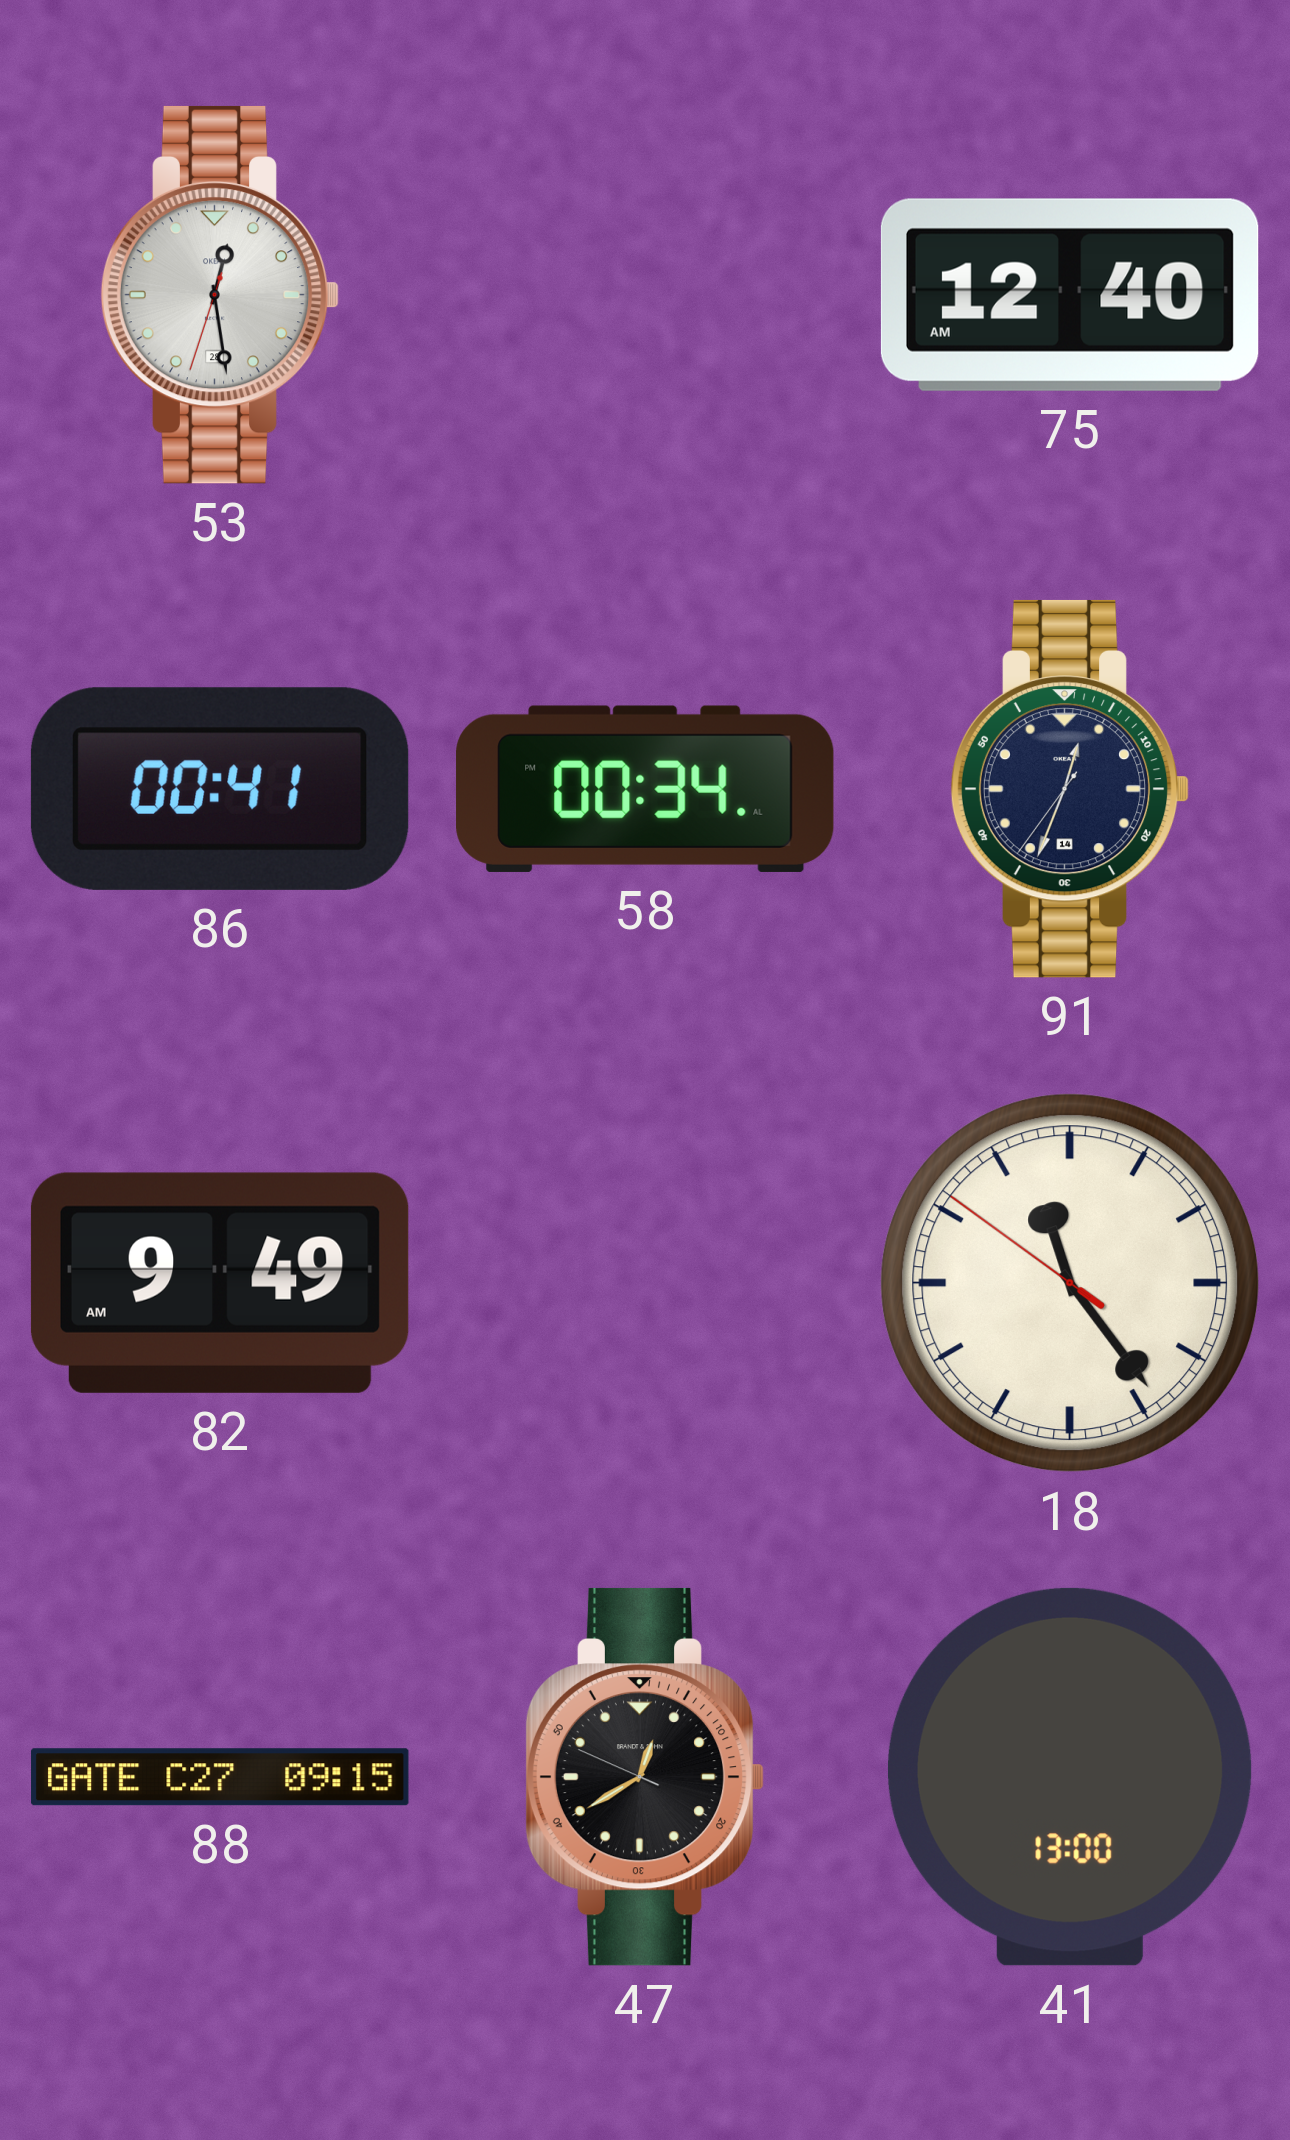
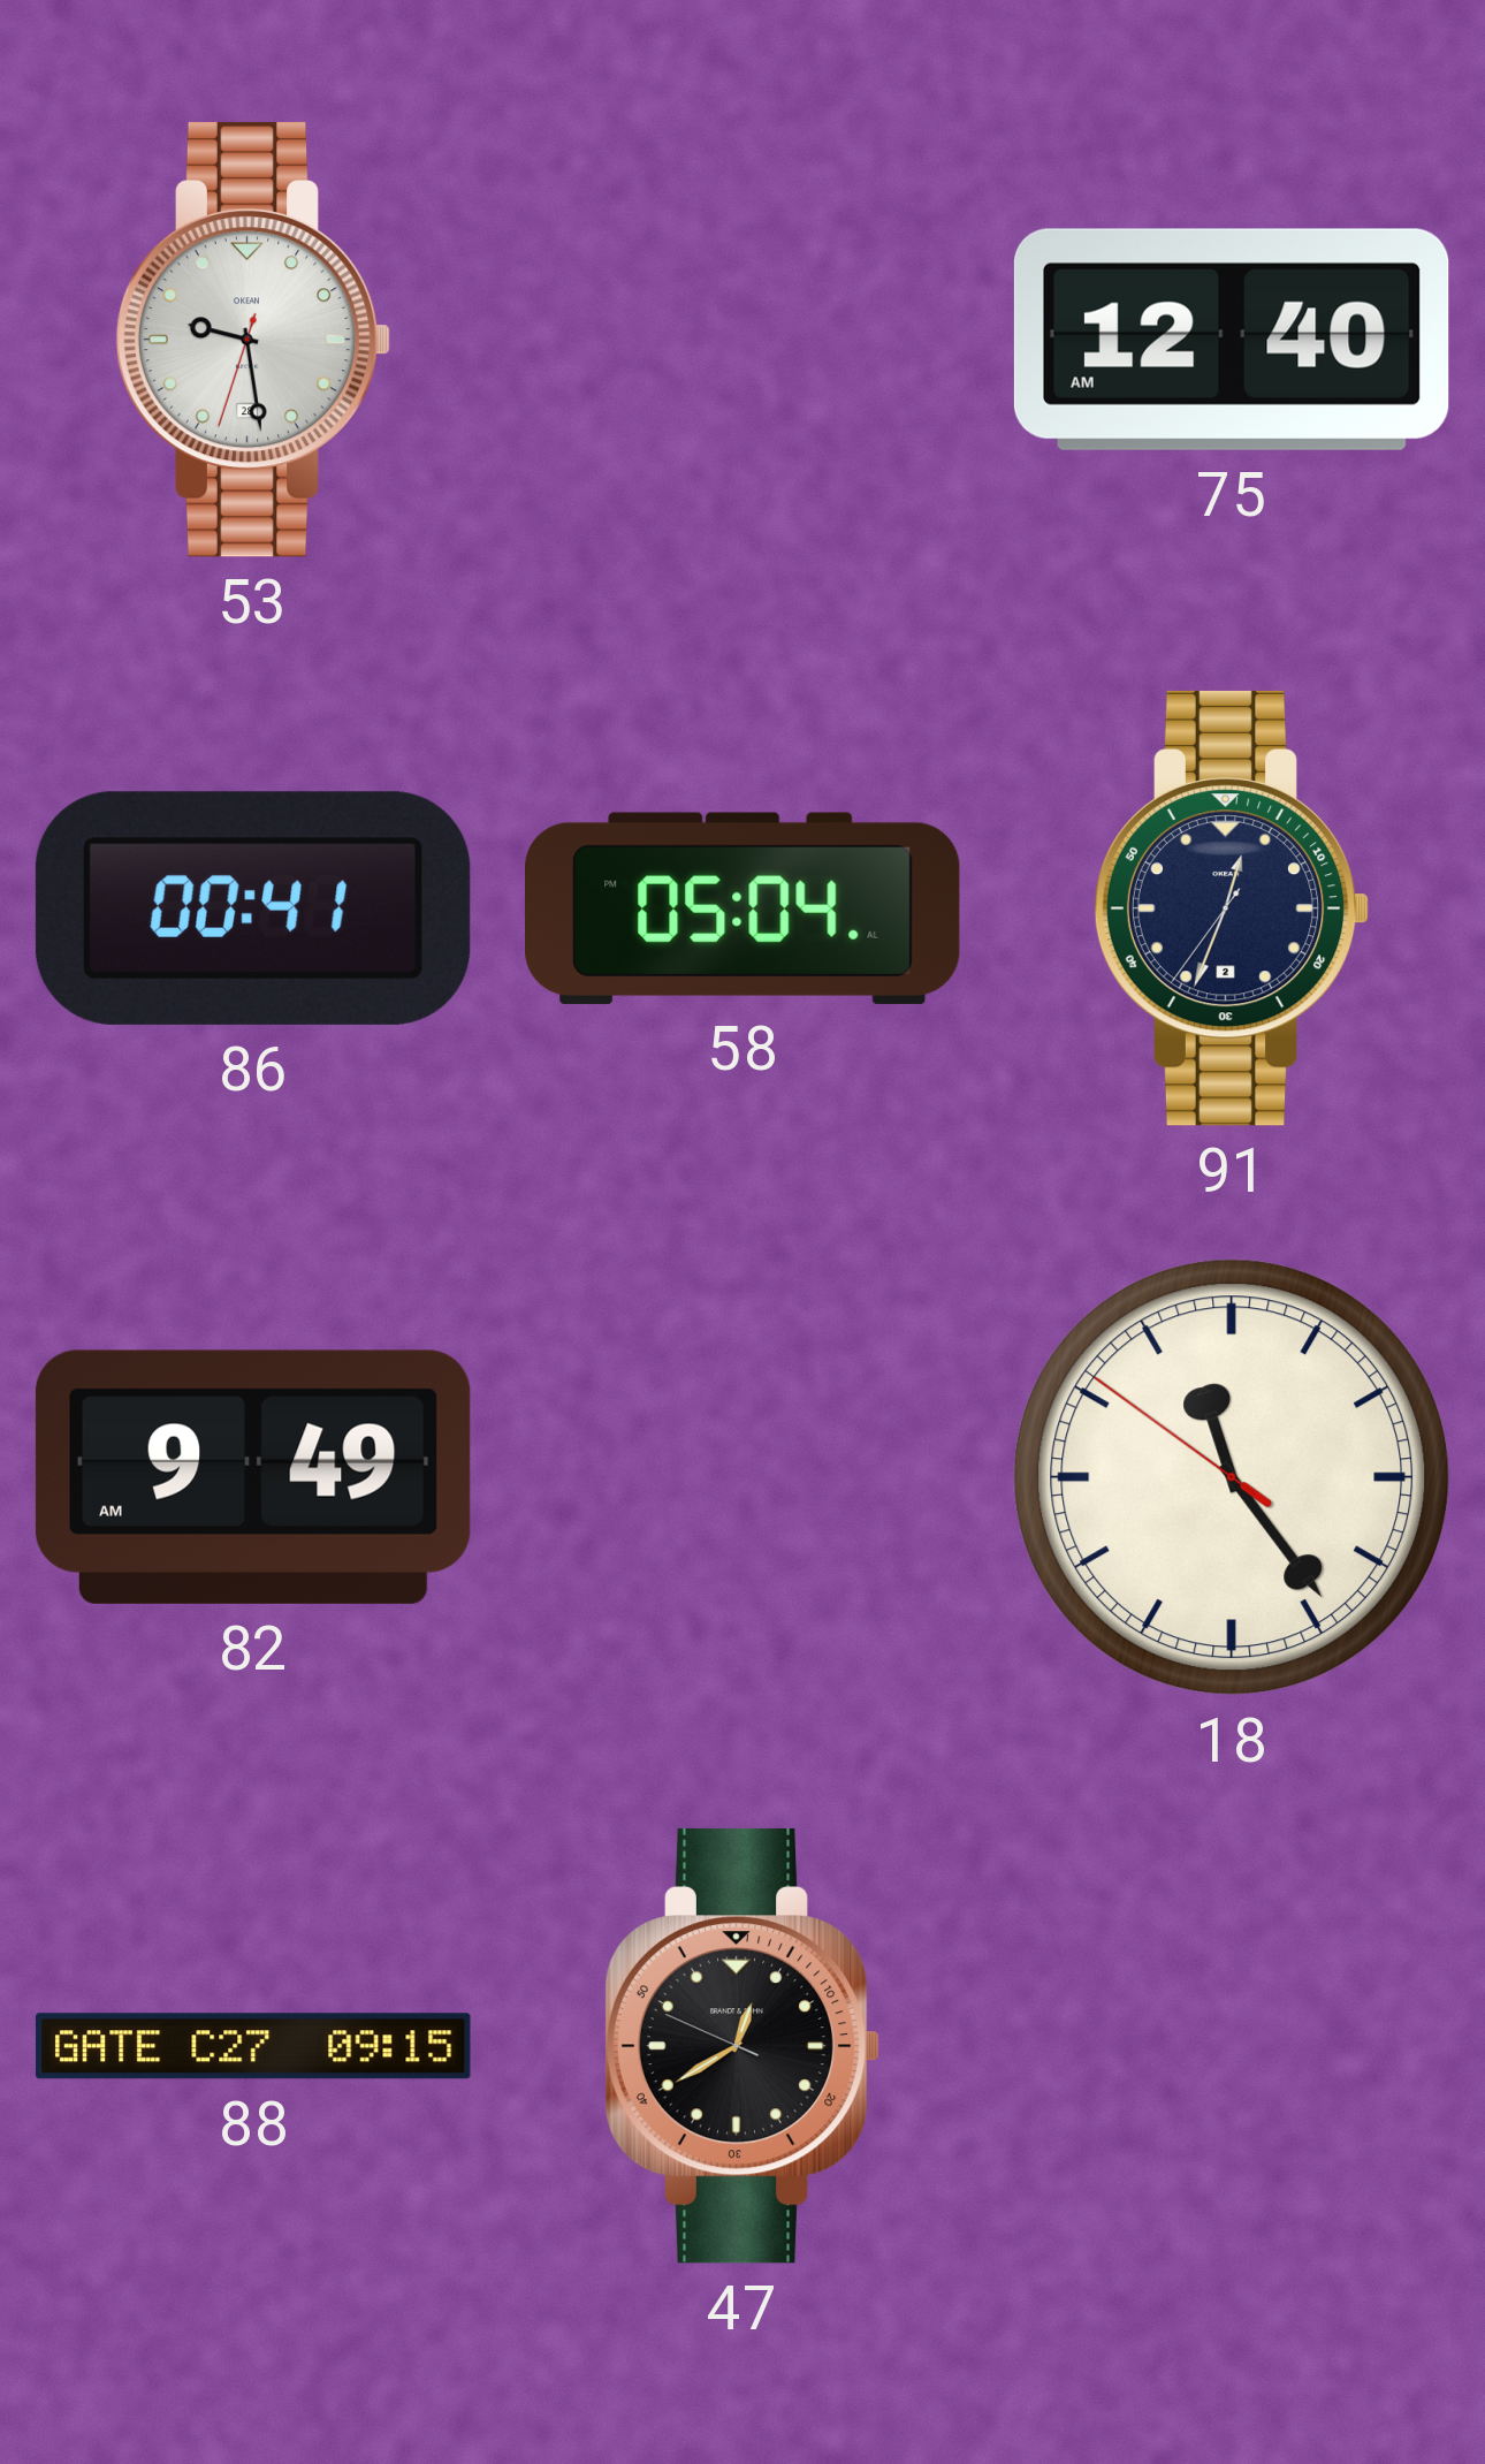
53: 12:28 -> 9:28
58: 00:34 -> 05:04
91 date: 14 -> 2
41: 13:00 -> none
